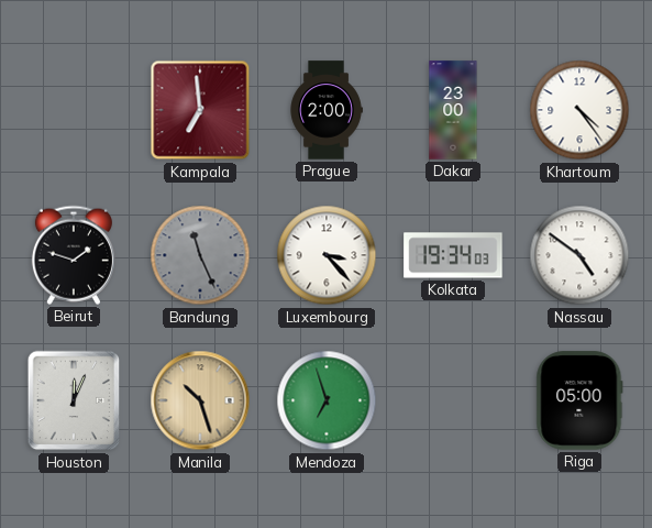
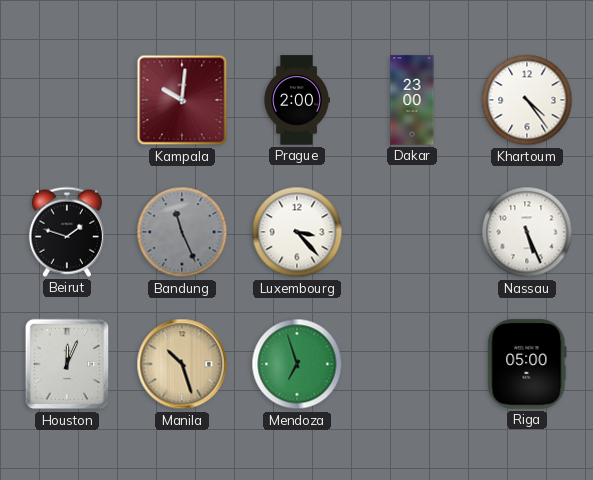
Kampala: 6:59 -> 10:01
Kolkata: 19:34 -> none
Nassau: 4:51 -> 5:26
